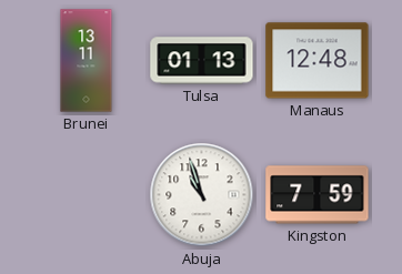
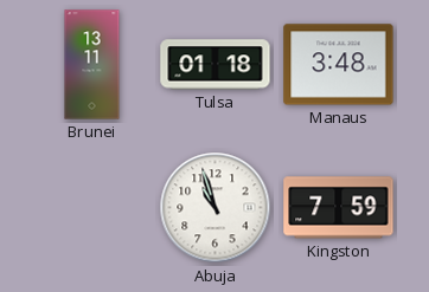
Tulsa: 01:13 -> 01:18
Manaus: 12:48 -> 3:48
